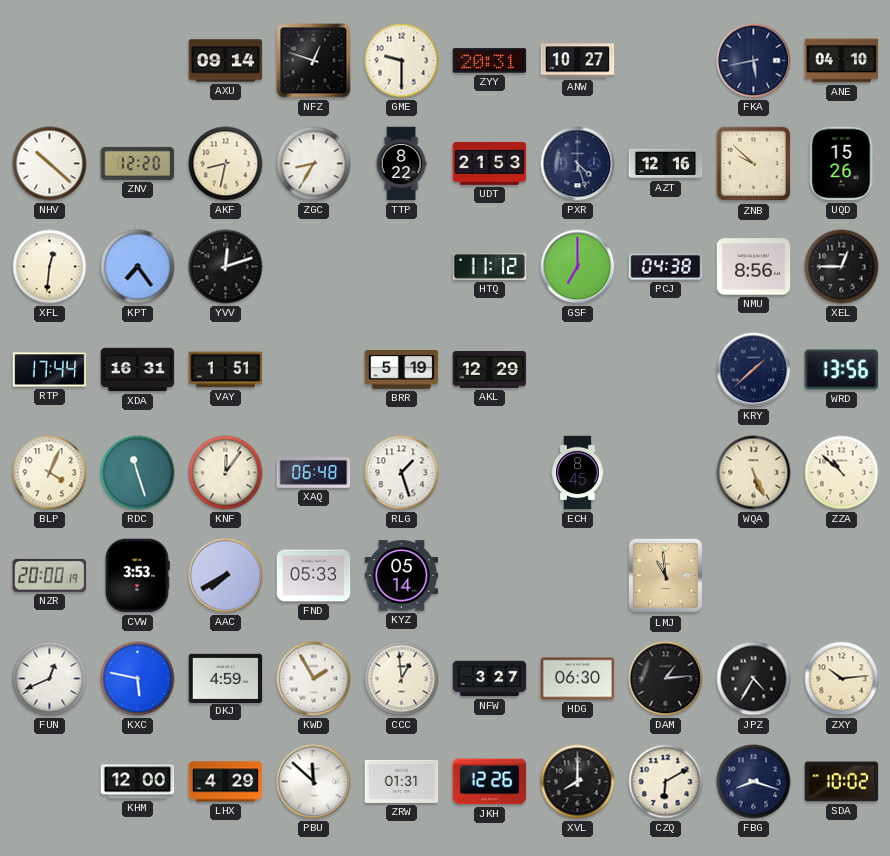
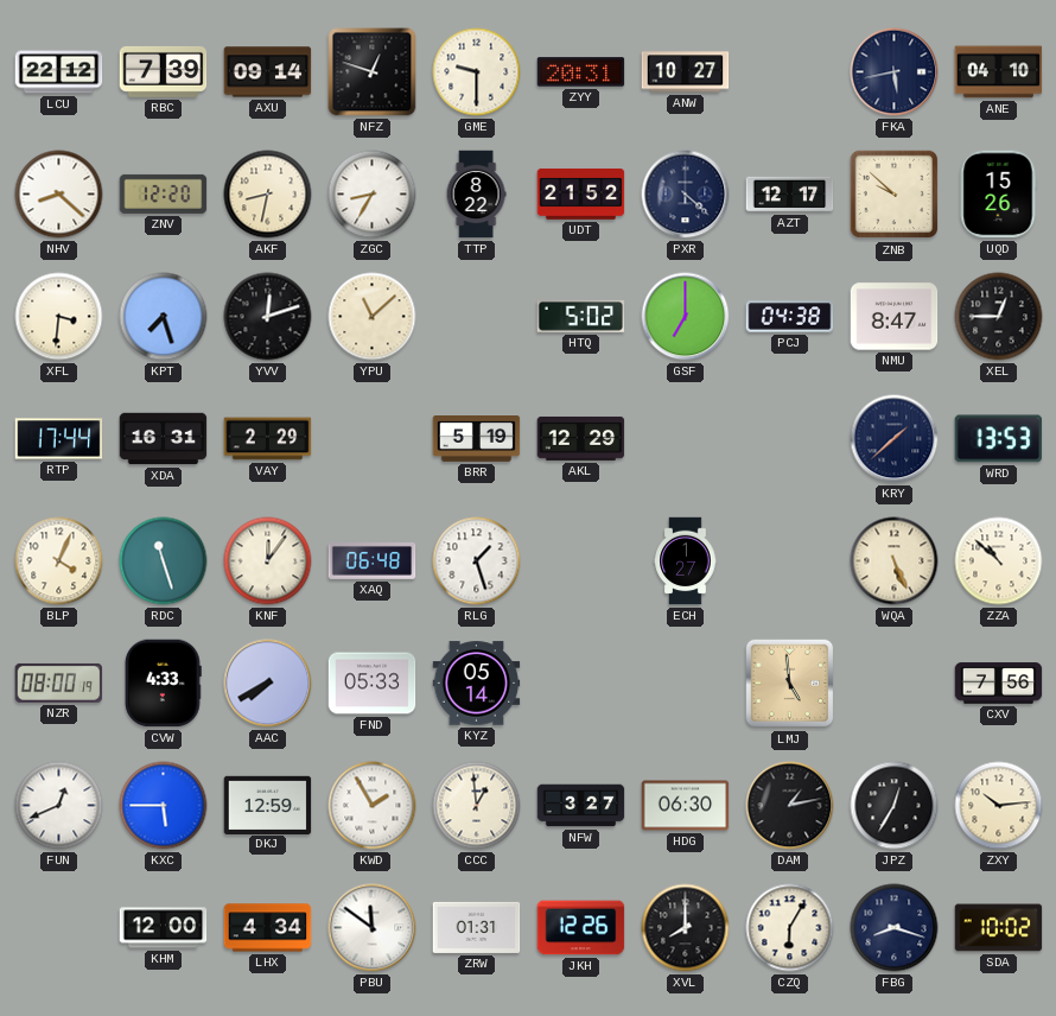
LCU: none -> 22:12
RBC: none -> 7:39
NHV: 10:22 -> 8:22
UDT: 21:53 -> 21:52
PXR: 4:27 -> 4:22
AZT: 12:16 -> 12:17
XFL: 12:31 -> 3:31
KPT: 7:24 -> 7:27
YPU: none -> 11:08
HTQ: 11:12 -> 5:02
NMU: 8:56 -> 8:47
VAY: 1:51 -> 2:29
WRD: 13:56 -> 13:53
ECH: 8:45 -> 1:27
NZR: 20:00 -> 08:00
CVW: 3:53 -> 4:33
LMJ: 10:59 -> 4:59
CXV: none -> 7:56
KXC: 5:47 -> 5:45
DKJ: 4:59 -> 12:59
DAM: 1:14 -> 1:13
JPZ: 4:35 -> 12:35
LHX: 4:29 -> 4:34
PBU: 11:52 -> 11:51
CZQ: 6:10 -> 6:05
